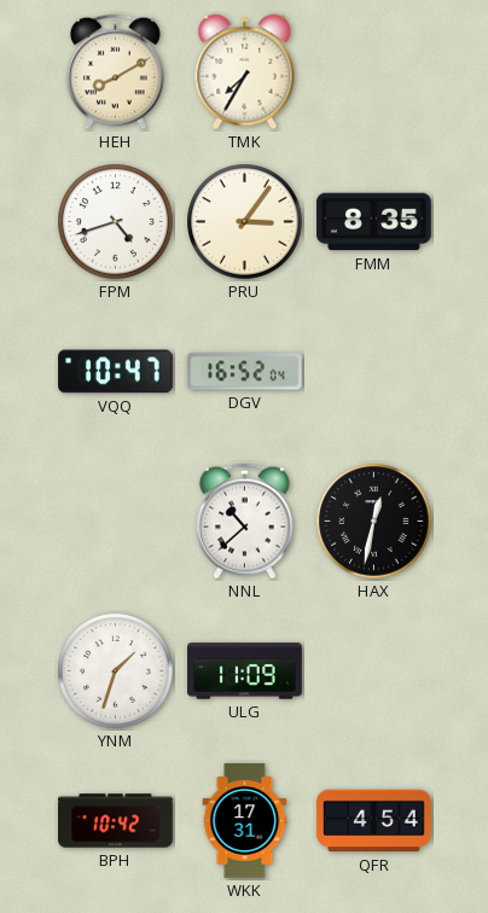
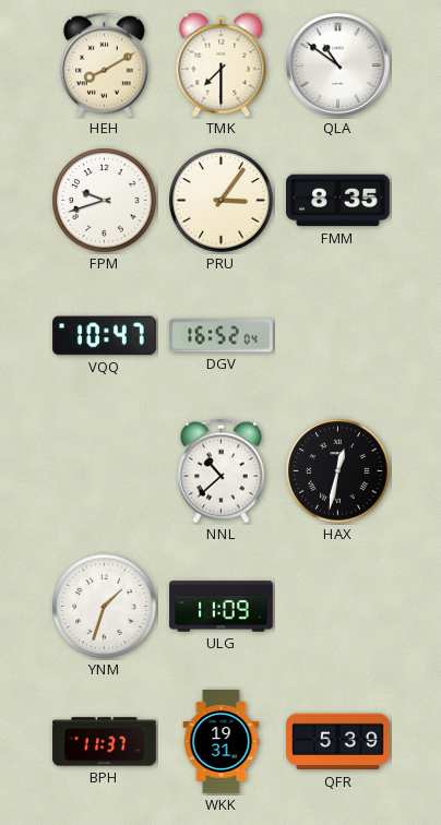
TMK: 7:35 -> 7:30
QLA: none -> 10:51
FPM: 4:42 -> 9:42
BPH: 10:42 -> 11:37
WKK: 17:31 -> 19:31
QFR: 4:54 -> 5:39
